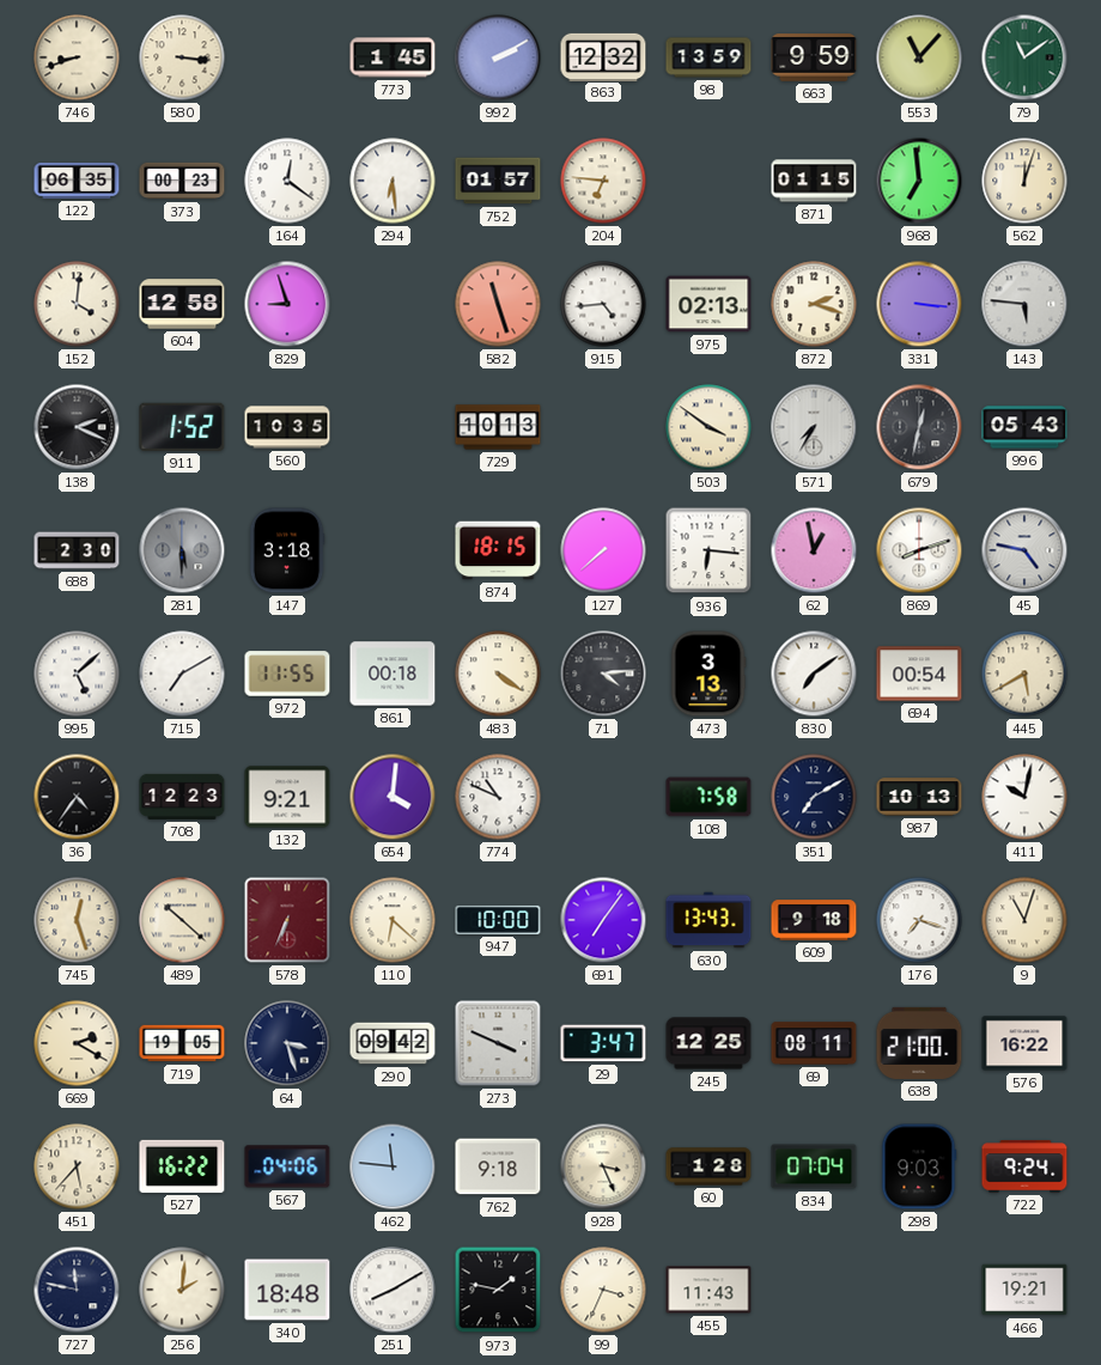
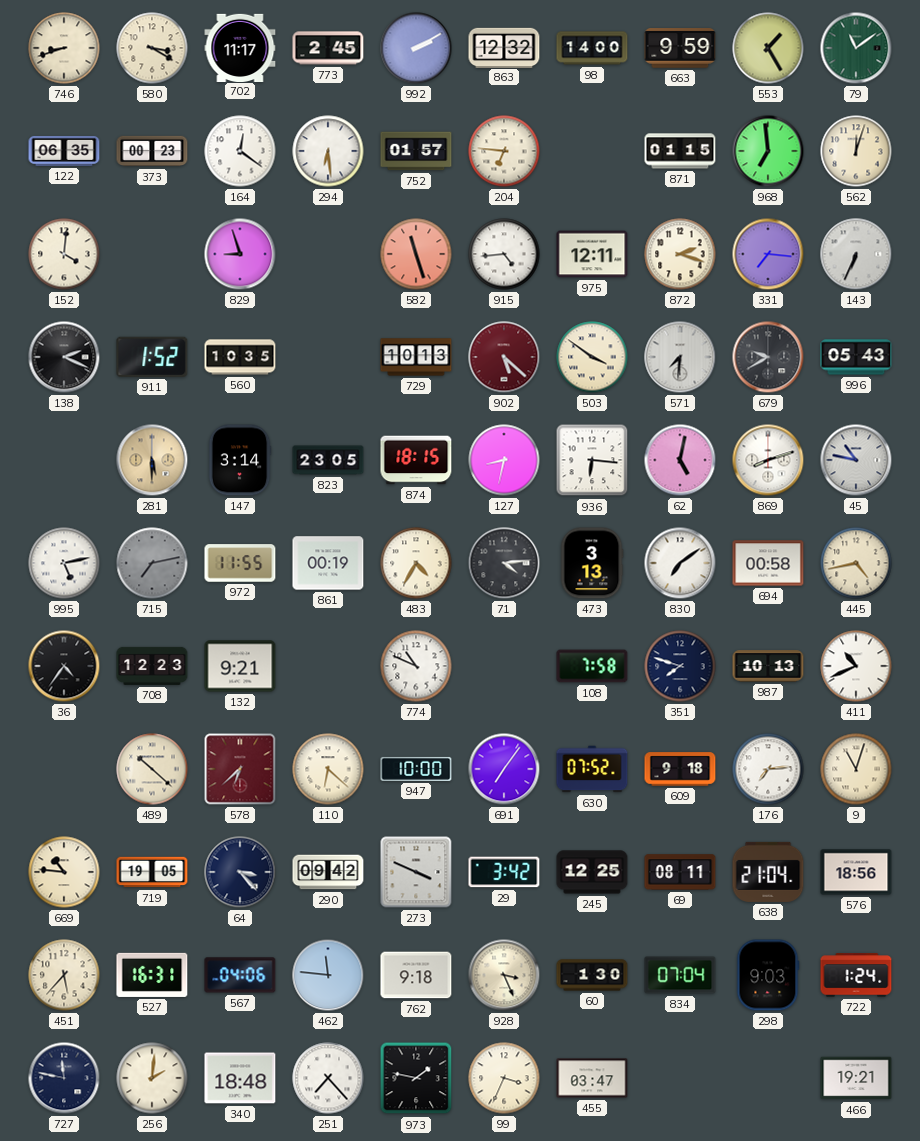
580: 3:16 -> 3:20
702: none -> 11:17
773: 1:45 -> 2:45
98: 13:59 -> 14:00
553: 11:07 -> 1:25
604: 12:58 -> none
975: 02:13 -> 12:11
331: 3:16 -> 7:16
143: 5:46 -> 6:34
902: none -> 5:22
571: 7:35 -> 7:31
679: 12:32 -> 9:40
688: 2:30 -> none
281 dial: grey -> champagne
147: 3:18 -> 3:14
823: none -> 23:05
127: 7:38 -> 8:32
62: 12:58 -> 5:02
45: 4:47 -> 10:47
995: 5:08 -> 5:13
715: 7:10 -> 7:13
715 dial: white -> grey
861: 00:18 -> 00:19
483: 4:21 -> 4:35
694: 00:54 -> 00:58
445: 5:40 -> 4:43
654: 4:01 -> none
351: 7:10 -> 7:48
411: 10:02 -> 10:41
745: 12:27 -> none
578: 6:34 -> 6:38
630: 13:43 -> 07:52
176: 7:18 -> 7:14
669: 2:20 -> 10:46
64: 3:27 -> 3:23
29: 3:47 -> 3:42
638: 21:00 -> 21:04
576: 16:22 -> 18:56
527: 16:22 -> 16:31
60: 1:28 -> 1:30
722: 9:24 -> 1:24
251: 8:10 -> 7:23
455: 11:43 -> 03:47
